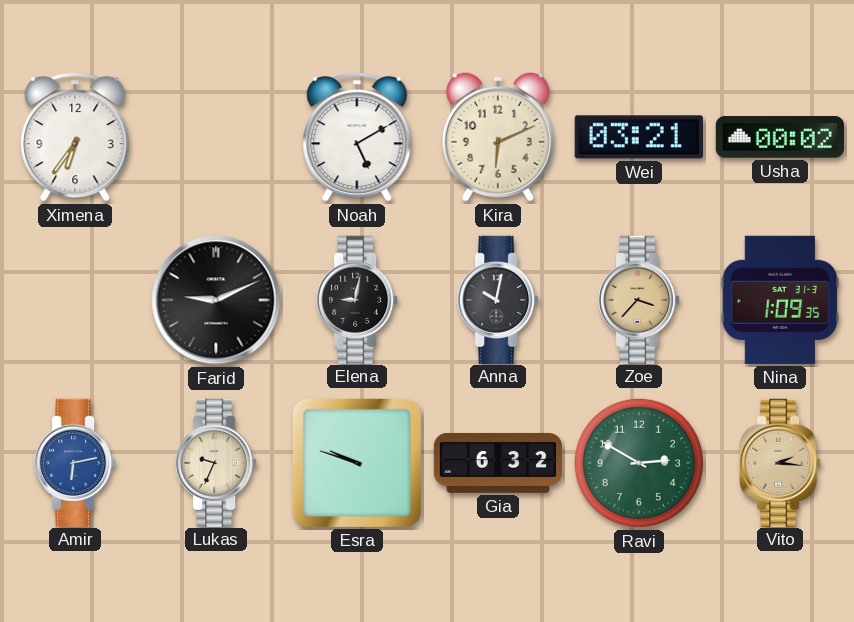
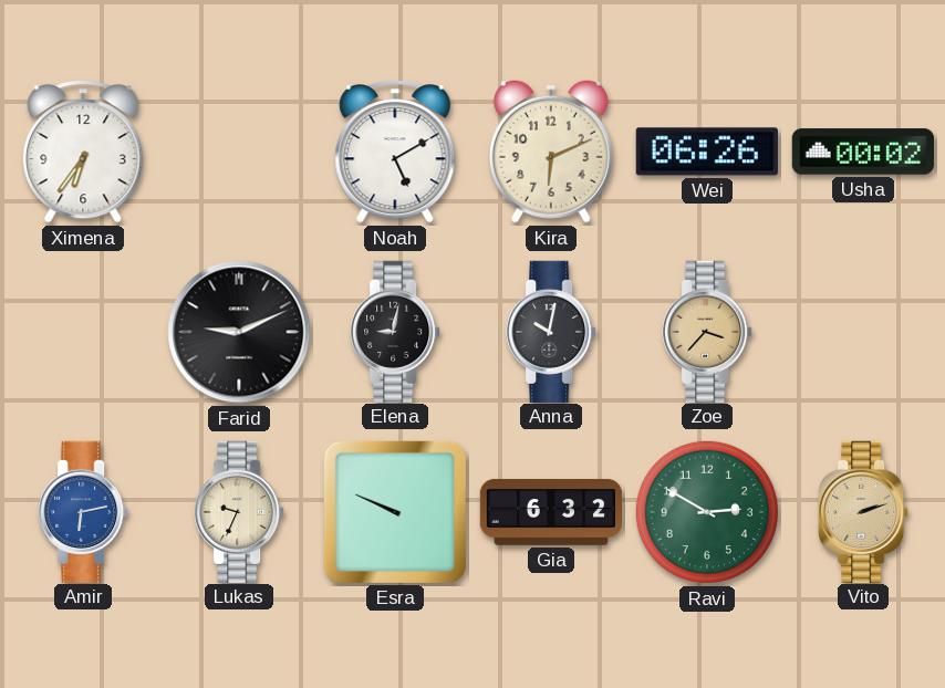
Wei: 03:21 -> 06:26
Nina: 1:09 -> none
Esra: 9:48 -> 9:49
Vito: 2:16 -> 2:12
